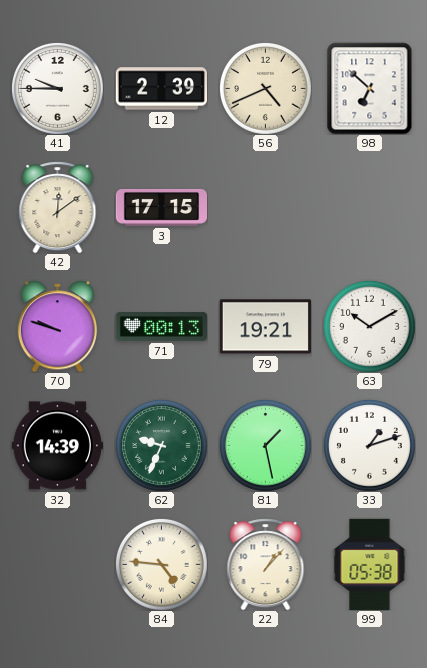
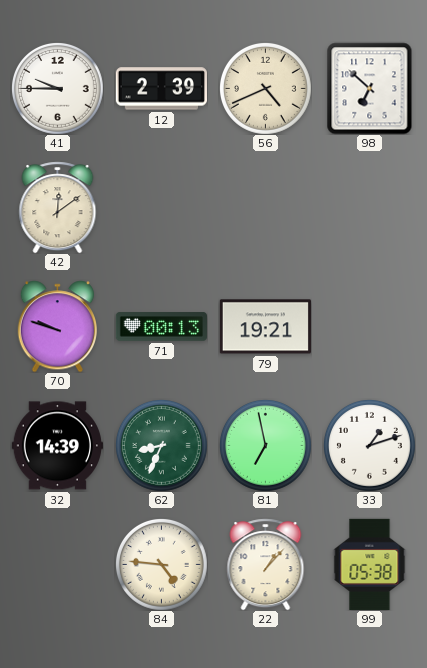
3: 17:15 -> none
63: 10:10 -> none
62: 9:34 -> 8:34
81: 1:28 -> 6:58
